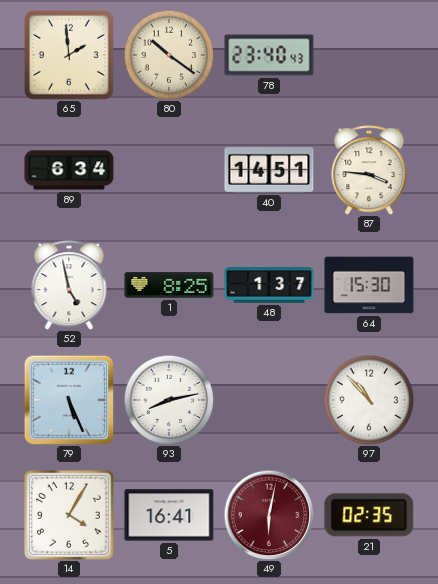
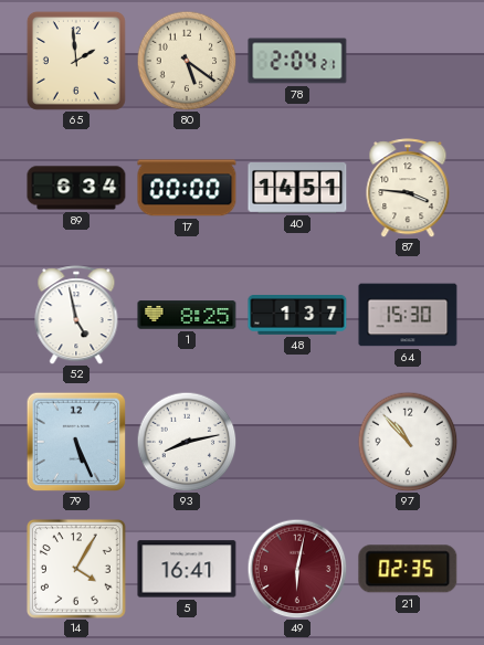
80: 10:21 -> 5:21
78: 23:40 -> 2:04
17: none -> 00:00
